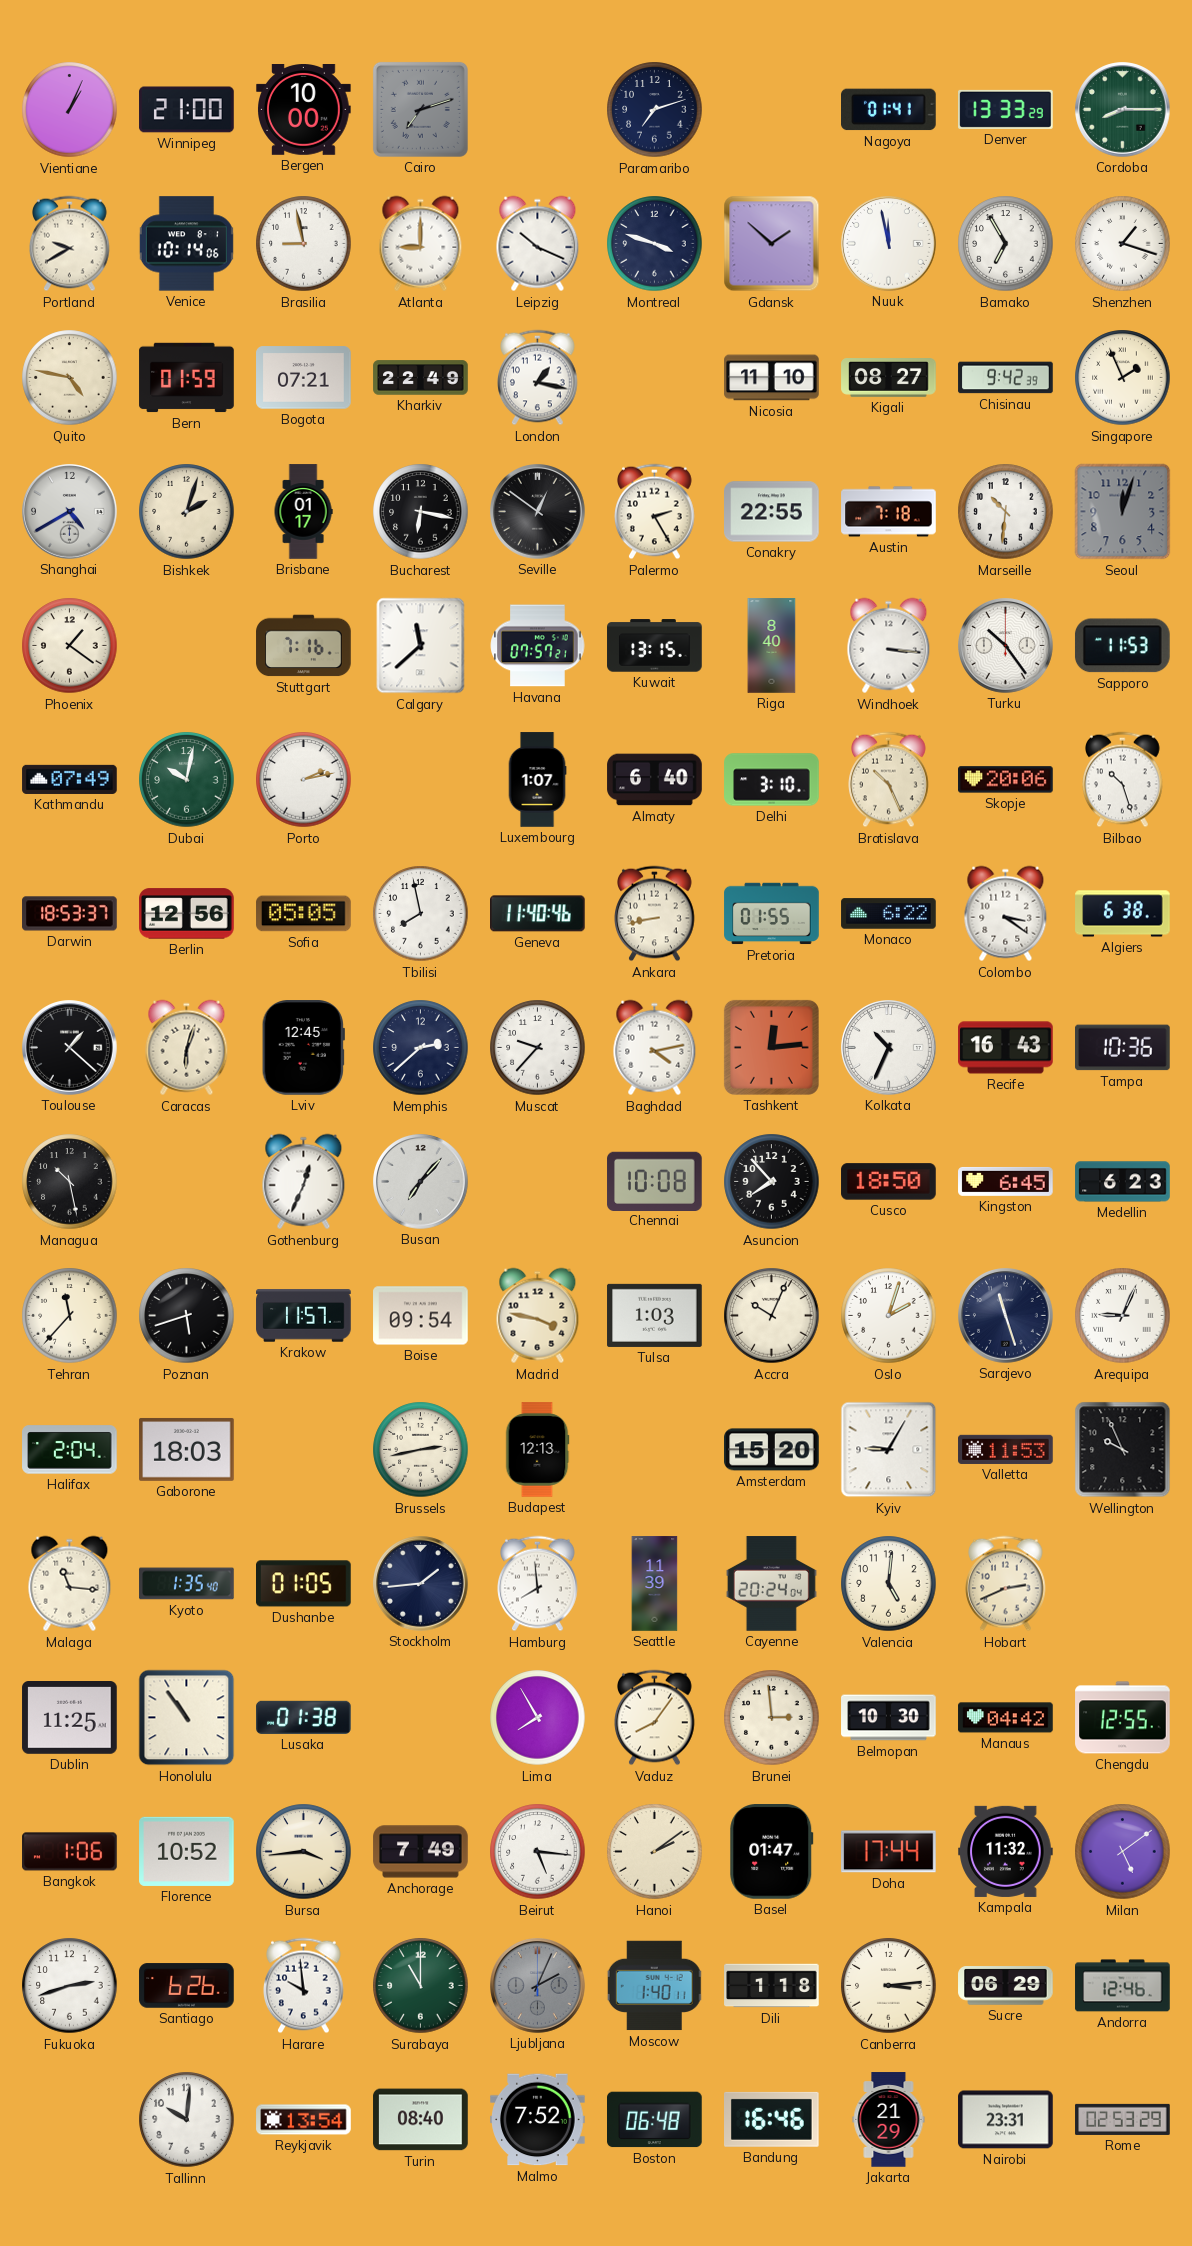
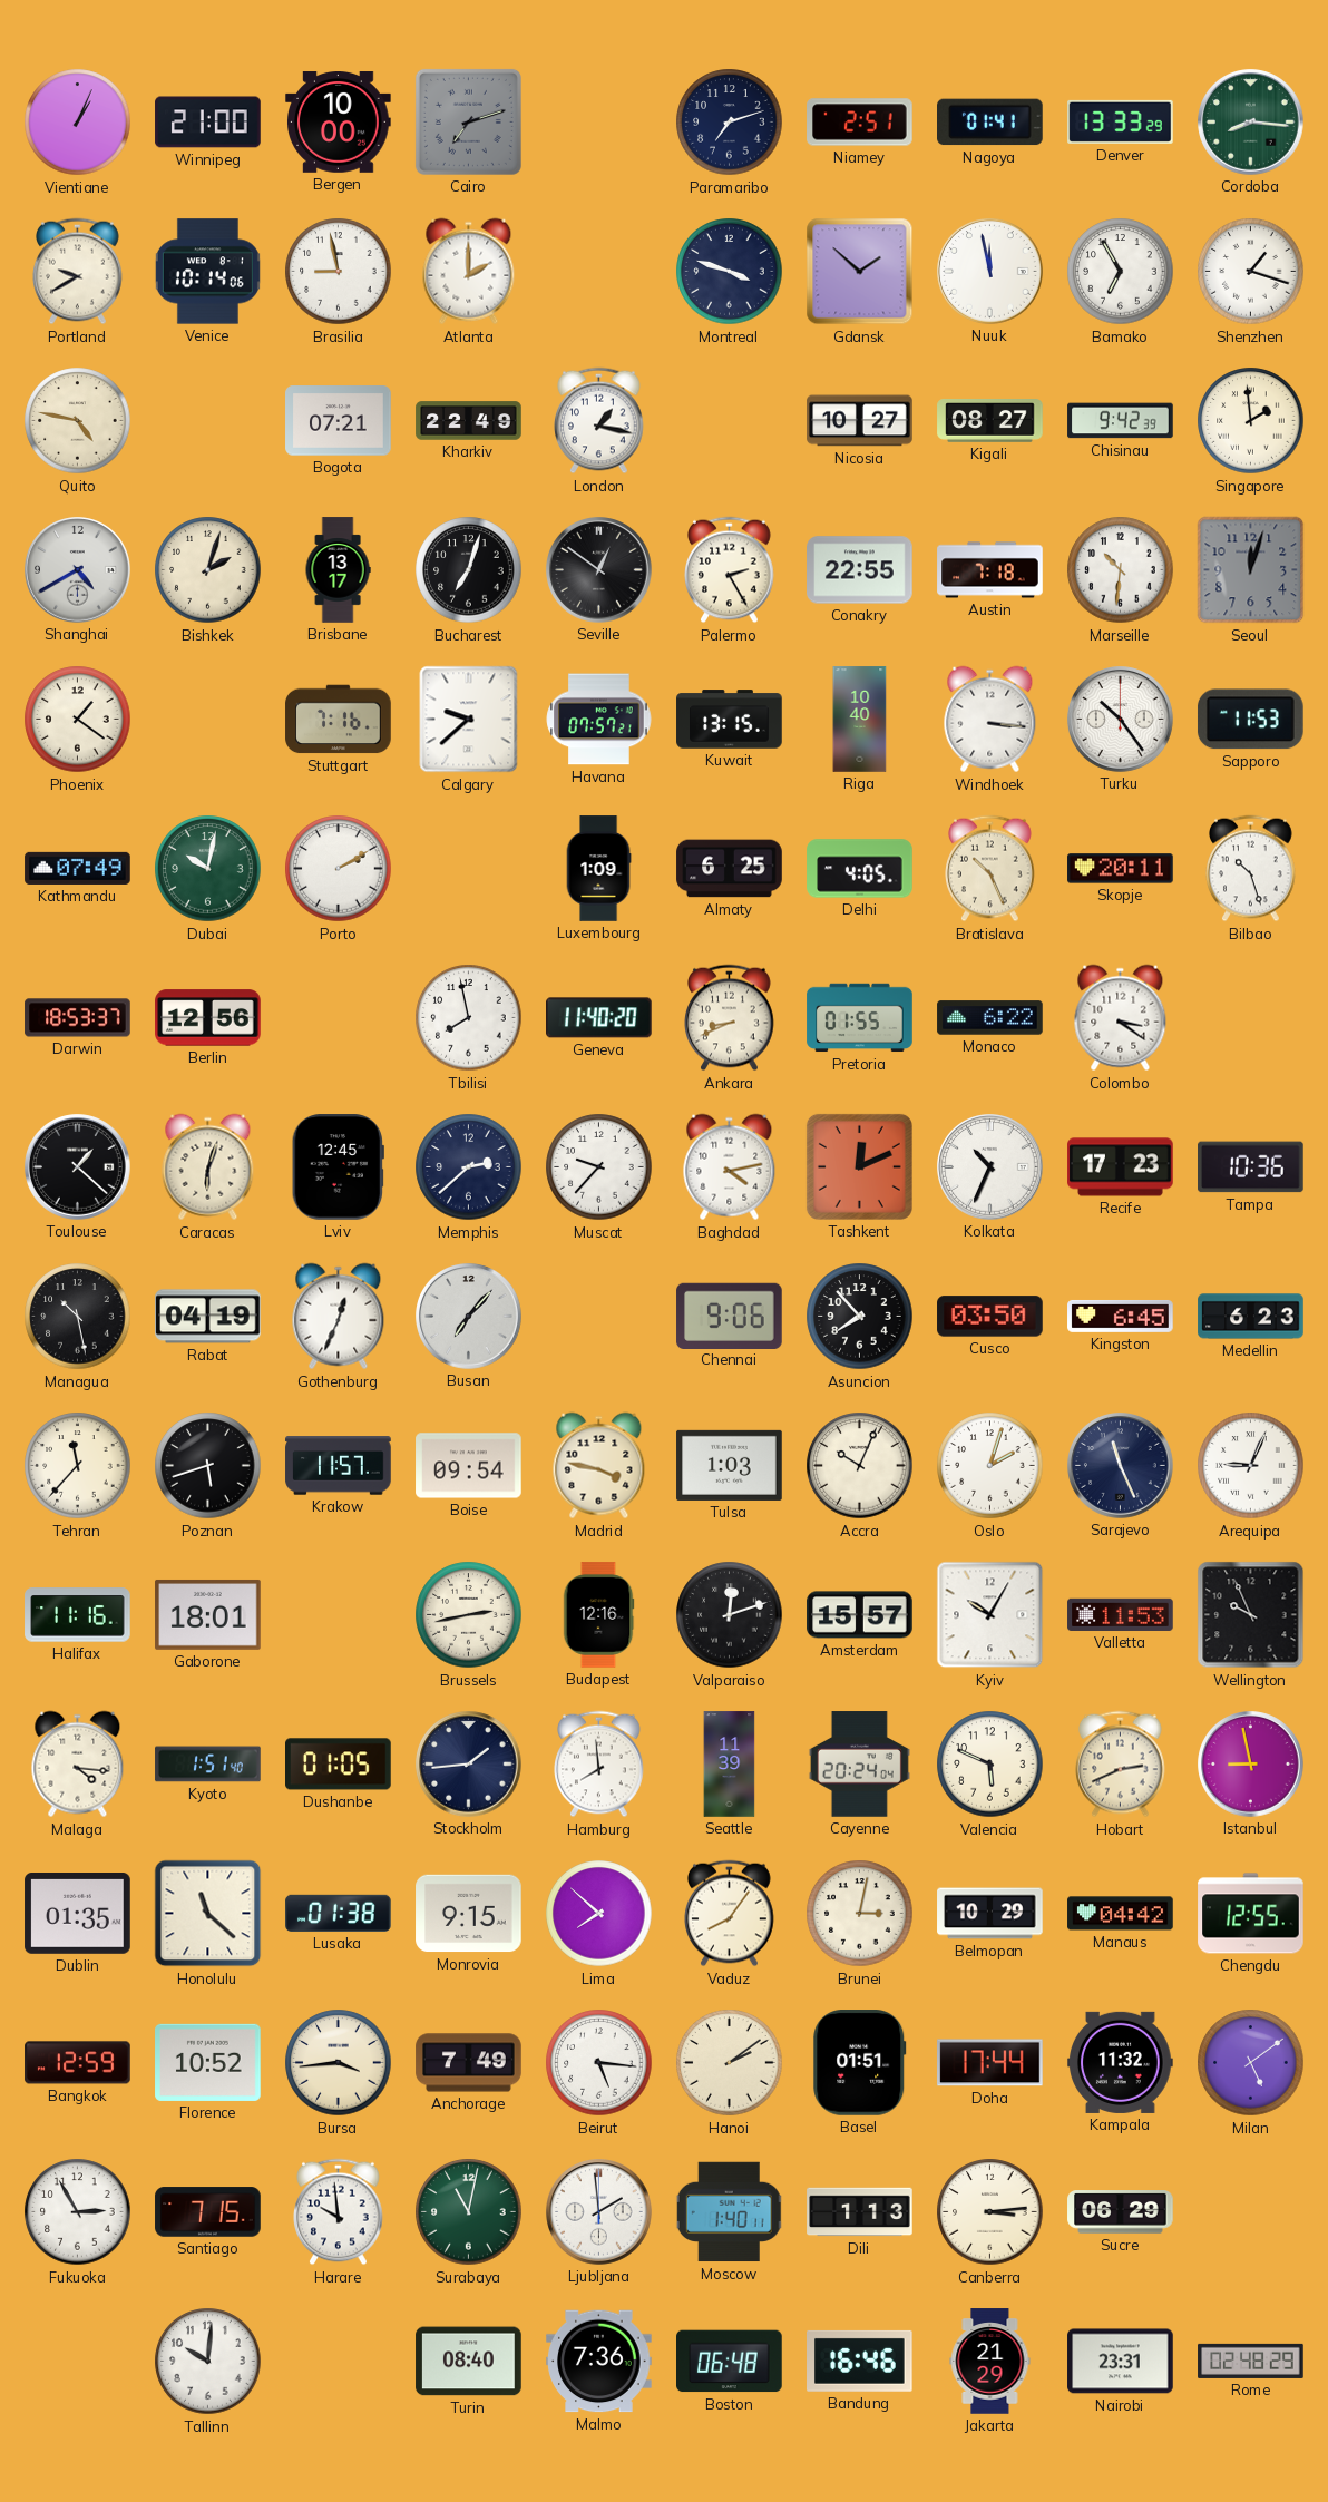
Niamey: none -> 2:51
Cordoba: 8:15 -> 8:16
Atlanta: 9:00 -> 2:00
Leipzig: 10:19 -> none
Bern: 01:59 -> none
Nicosia: 11:10 -> 10:27
Singapore: 1:56 -> 1:59
Brisbane: 01:17 -> 13:17
Bucharest: 6:17 -> 7:03
Calgary: 11:38 -> 9:38
Riga: 8:40 -> 10:40
Porto: 2:13 -> 2:10
Luxembourg: 1:07 -> 1:09
Almaty: 6:40 -> 6:25
Delhi: 3:10 -> 4:05
Skopje: 20:06 -> 20:11
Sofia: 05:05 -> none
Geneva: 11:40:46 -> 11:40:20
Ankara: 8:43 -> 8:41
Algiers: 6:38 -> none
Tashkent: 12:14 -> 12:11
Recife: 16:43 -> 17:23
Rabat: none -> 04:19
Chennai: 10:08 -> 9:06
Cusco: 18:50 -> 03:50
Sarajevo: 11:27 -> 11:26
Halifax: 2:04 -> 11:16
Gaborone: 18:03 -> 18:01
Budapest: 12:13 -> 12:16
Valparaiso: none -> 12:12
Amsterdam: 15:20 -> 15:57
Kyiv: 9:05 -> 10:05
Malaga: 11:16 -> 4:16
Kyoto: 1:35 -> 1:51
Valencia: 5:01 -> 5:49
Istanbul: none -> 8:58
Dublin: 11:25 -> 01:35
Honolulu: 10:54 -> 11:22
Monrovia: none -> 9:15
Lima: 7:55 -> 7:52
Brunei: 2:59 -> 3:02
Belmopan: 10:30 -> 10:29
Bangkok: 1:06 -> 12:59
Basel: 01:47 -> 01:51
Fukuoka: 2:42 -> 2:55
Santiago: 6:26 -> 7:15
Surabaya: 11:00 -> 11:02
Ljubljana: 2:04 -> 1:59
Ljubljana dial: grey -> white
Dili: 1:18 -> 1:13
Andorra: 12:46 -> none
Reykjavik: 13:54 -> none
Malmo: 7:52 -> 7:36
Rome: 02:53 -> 02:48
